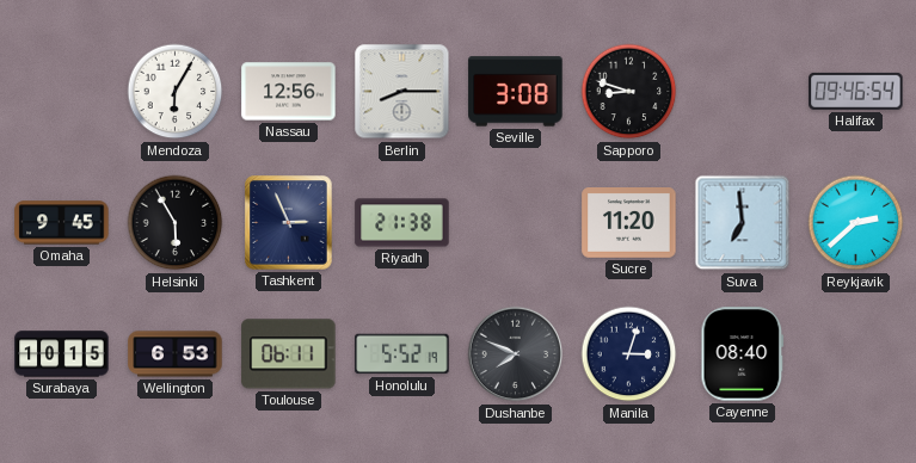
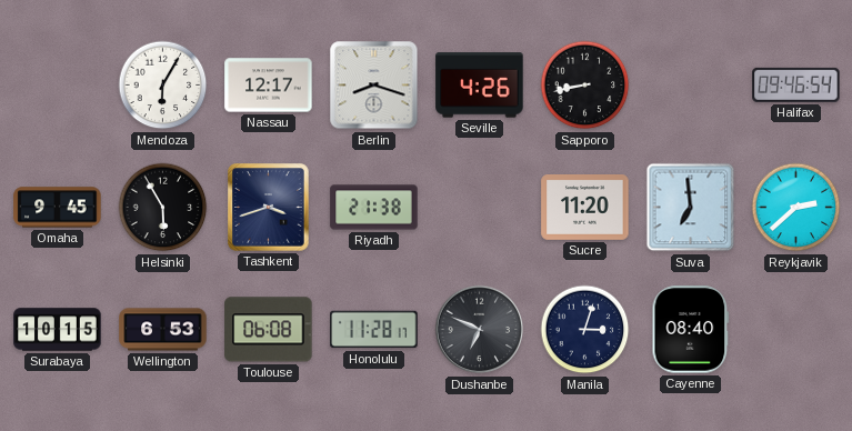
Nassau: 12:56 -> 12:17
Berlin: 8:15 -> 8:18
Seville: 3:08 -> 4:26
Sapporo: 8:48 -> 8:43
Tashkent: 2:56 -> 3:42
Toulouse: 06:11 -> 06:08
Honolulu: 5:52 -> 11:28
Dushanbe: 7:49 -> 6:49
